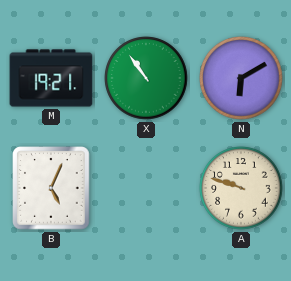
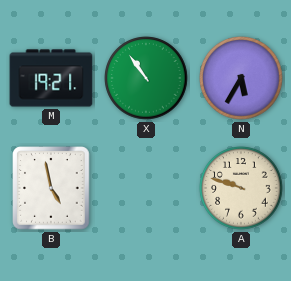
N: 6:10 -> 5:35
B: 5:04 -> 4:58
